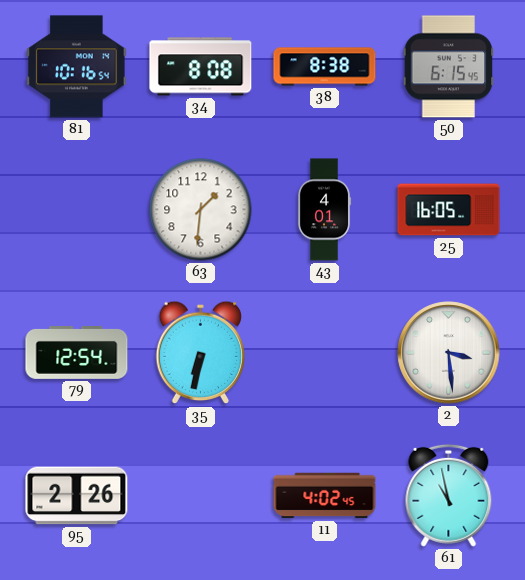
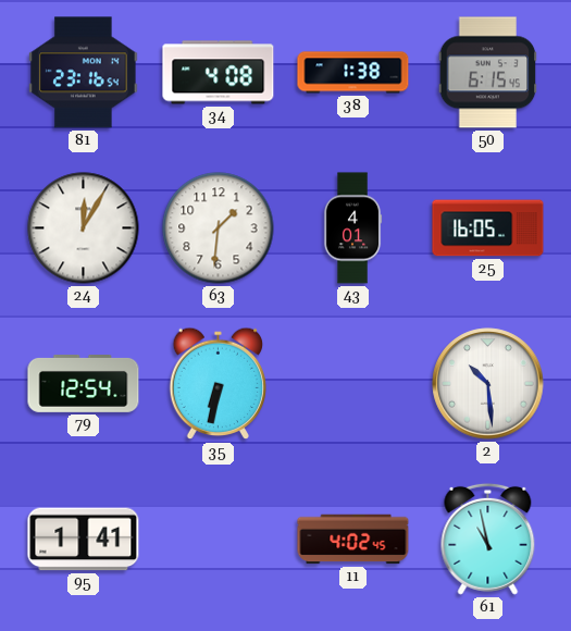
81: 10:16 -> 23:16
34: 8:08 -> 4:08
38: 8:38 -> 1:38
24: none -> 12:05
2: 3:29 -> 10:29
95: 2:26 -> 1:41
